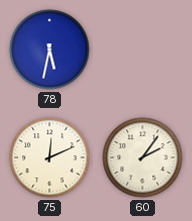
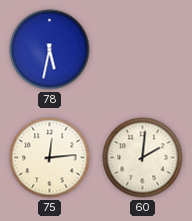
75: 12:11 -> 12:14
60: 2:06 -> 2:01
